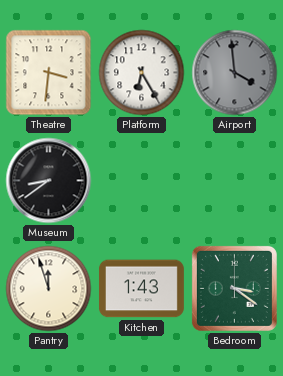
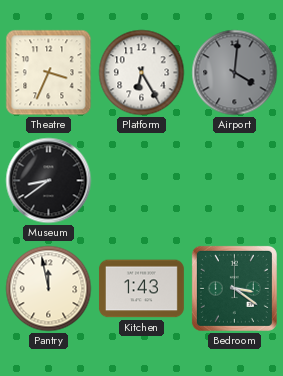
Theatre: 3:31 -> 3:34
Airport: 3:59 -> 4:01
Pantry: 11:57 -> 11:58
